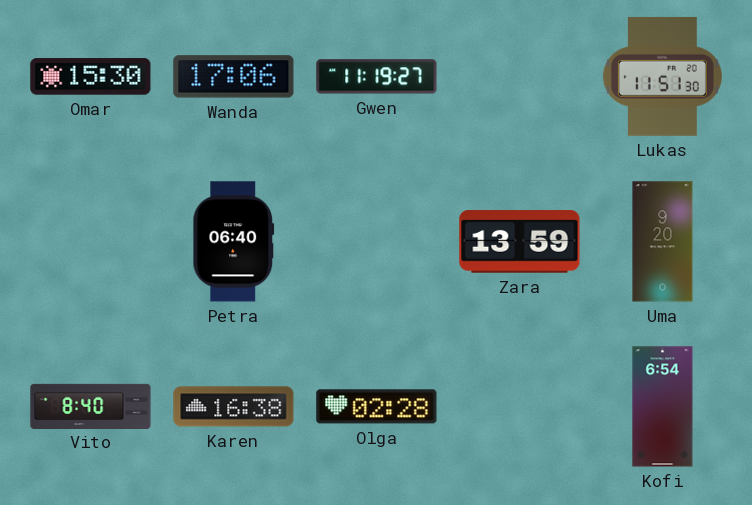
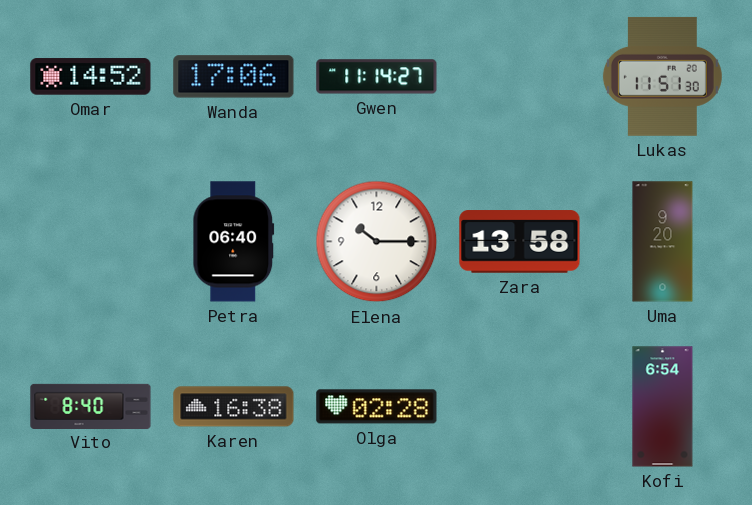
Omar: 15:30 -> 14:52
Gwen: 11:19 -> 11:14
Elena: none -> 10:15
Zara: 13:59 -> 13:58
